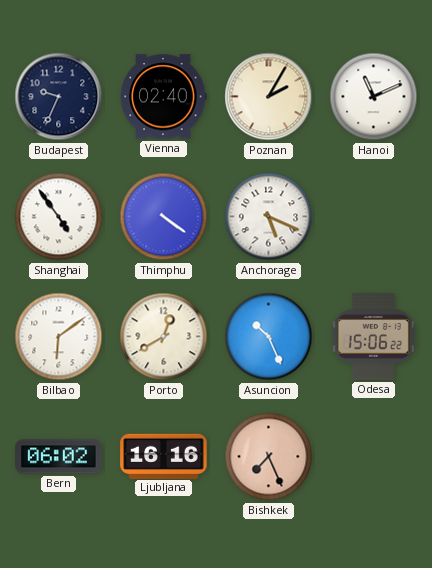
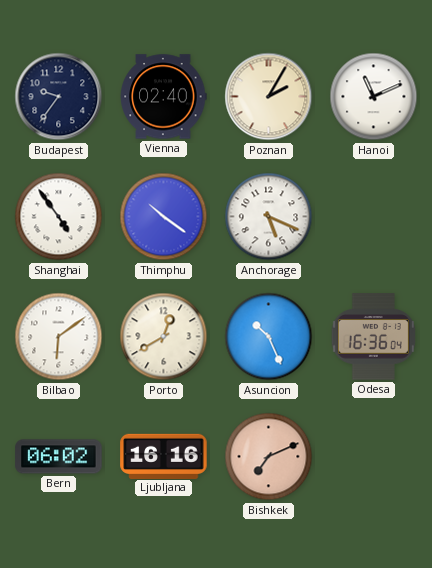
Budapest: 9:34 -> 9:36
Thimphu: 4:21 -> 10:21
Odesa: 15:06 -> 16:36
Bishkek: 7:26 -> 7:11
